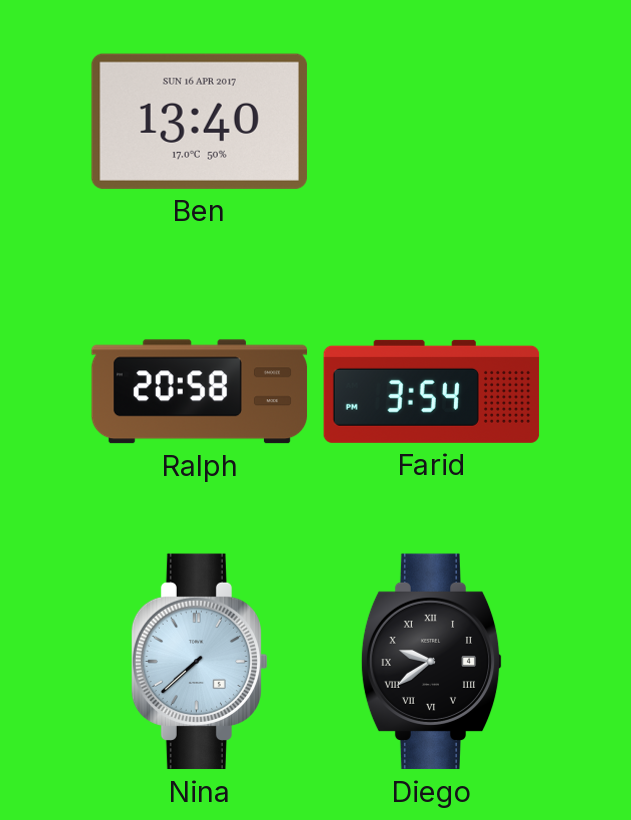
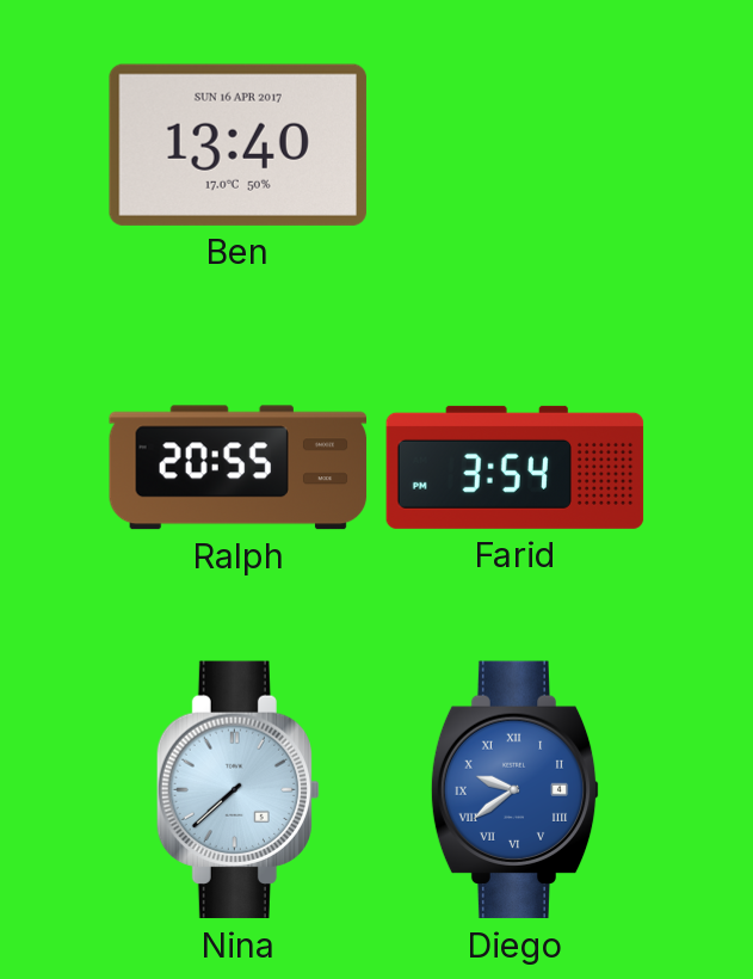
Ralph: 20:58 -> 20:55
Diego dial: black -> blue
